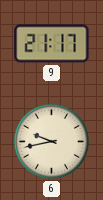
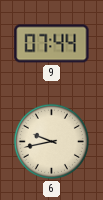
9: 21:17 -> 07:44
